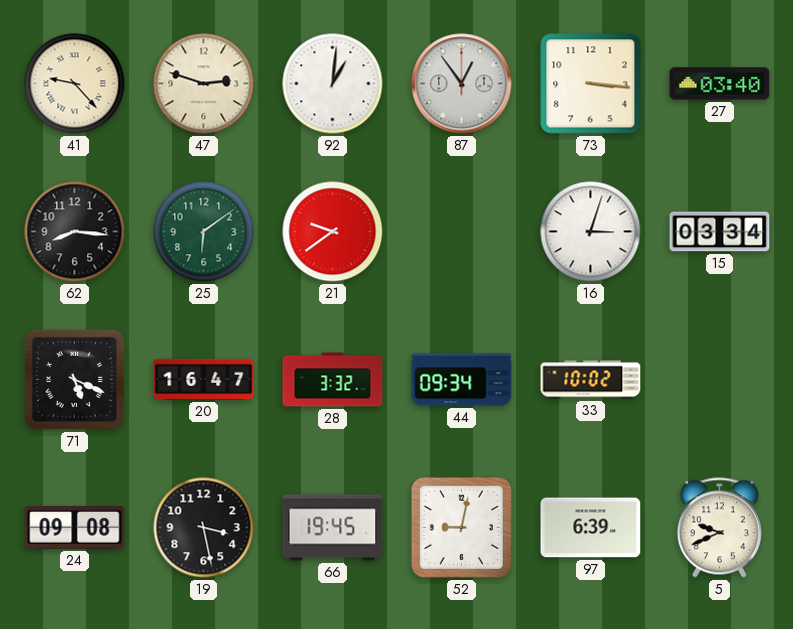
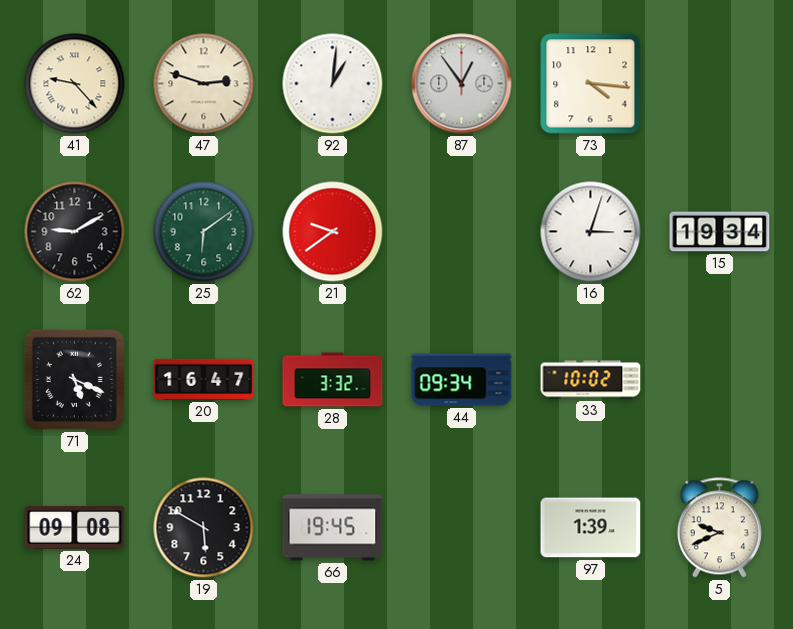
73: 3:16 -> 4:16
27: 03:40 -> none
62: 8:16 -> 9:10
15: 03:34 -> 19:34
19: 3:28 -> 5:50
52: 9:02 -> none
97: 6:39 -> 1:39
